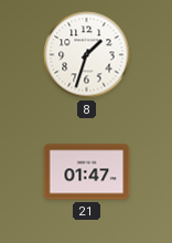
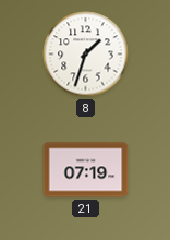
21: 01:47 -> 07:19
